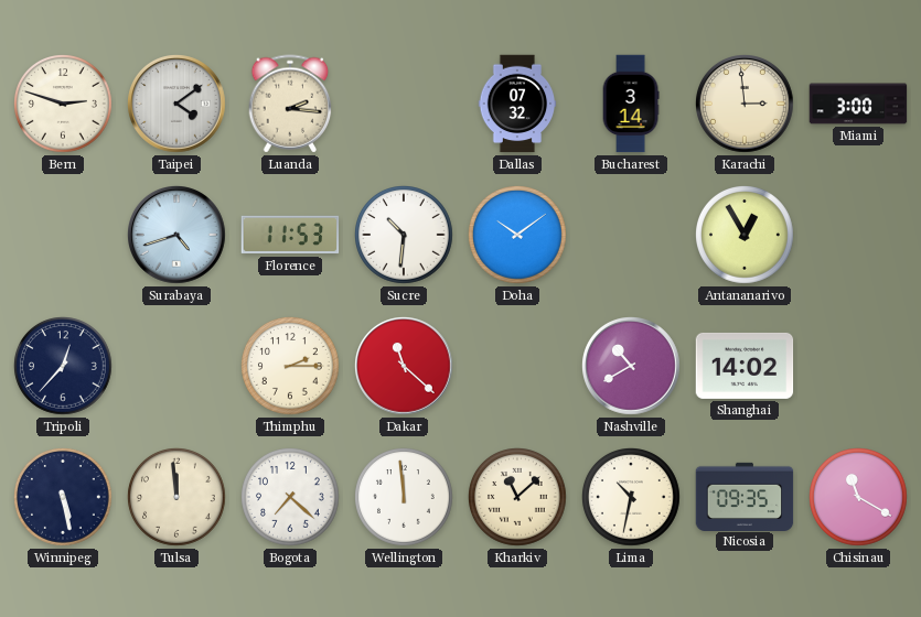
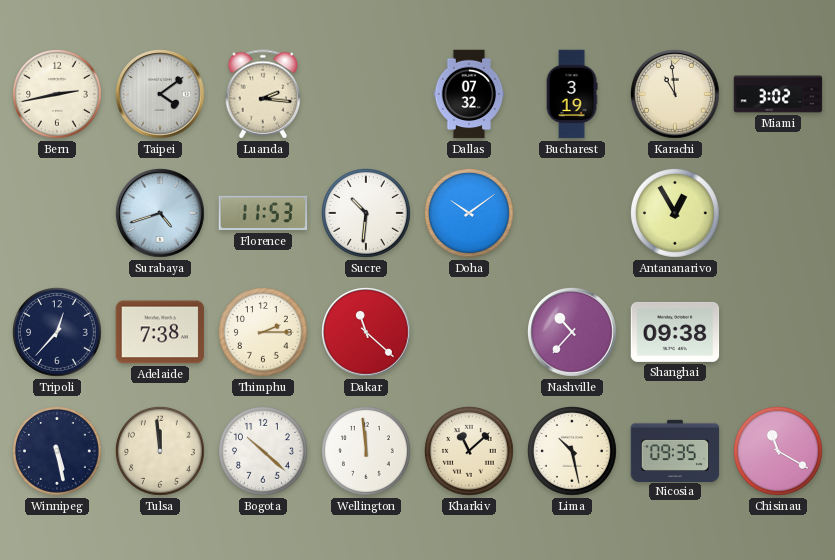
Bern: 2:48 -> 2:43
Bucharest: 3:14 -> 3:19
Karachi: 2:59 -> 10:59
Miami: 3:00 -> 3:02
Adelaide: none -> 7:38
Nashville: 10:40 -> 10:37
Shanghai: 14:02 -> 09:38
Bogota: 7:22 -> 10:22
Lima: 10:32 -> 10:28
